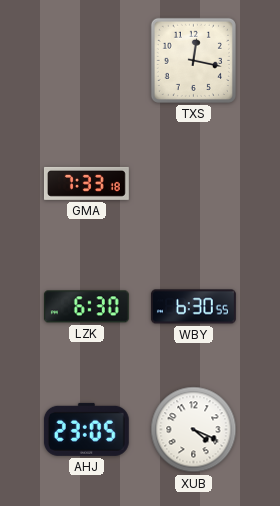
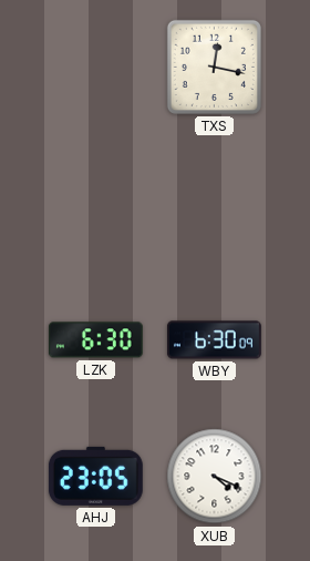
GMA: 7:33 -> none
WBY: 6:30:55 -> 6:30:09
